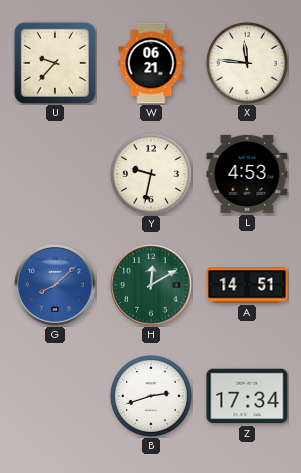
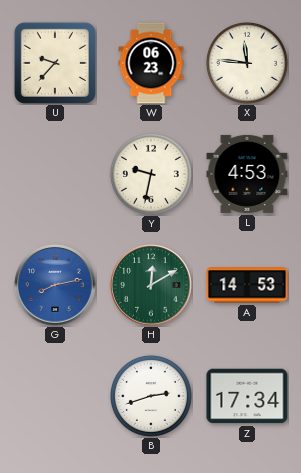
W: 06:21 -> 06:23
G: 8:08 -> 8:13
A: 14:51 -> 14:53
